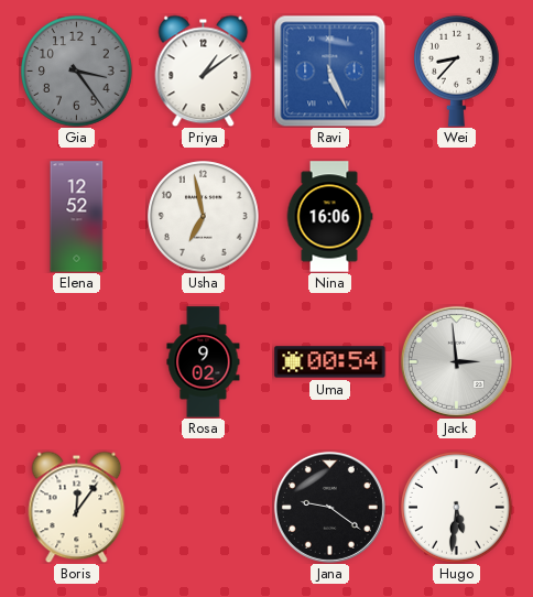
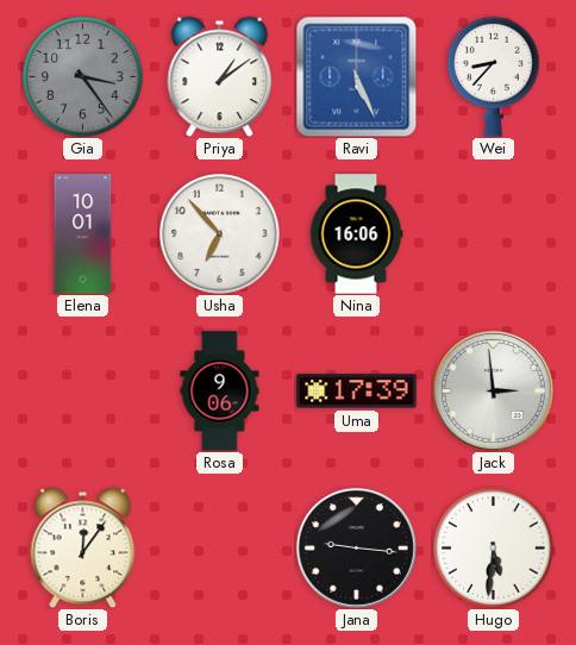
Elena: 12:52 -> 10:01
Usha: 6:58 -> 6:53
Rosa: 9:02 -> 9:06
Uma: 00:54 -> 17:39
Jana: 9:21 -> 9:16
